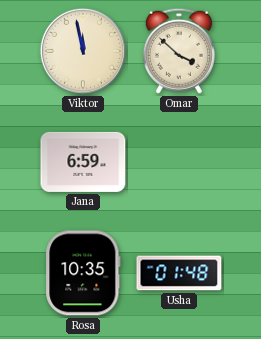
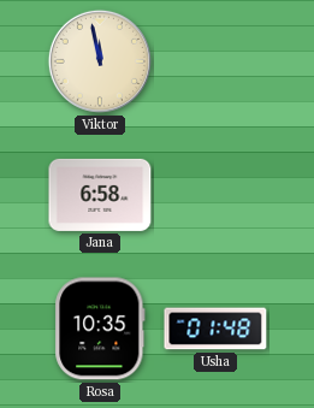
Omar: 3:52 -> none
Jana: 6:59 -> 6:58
